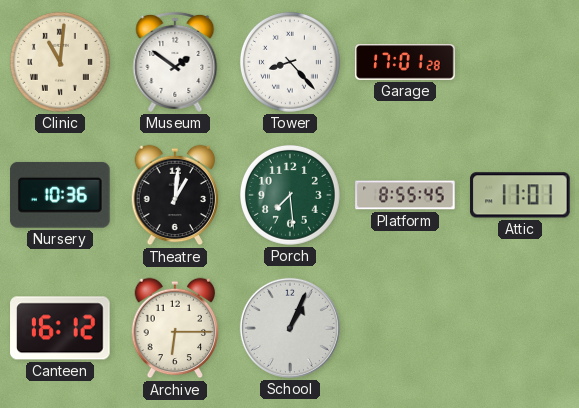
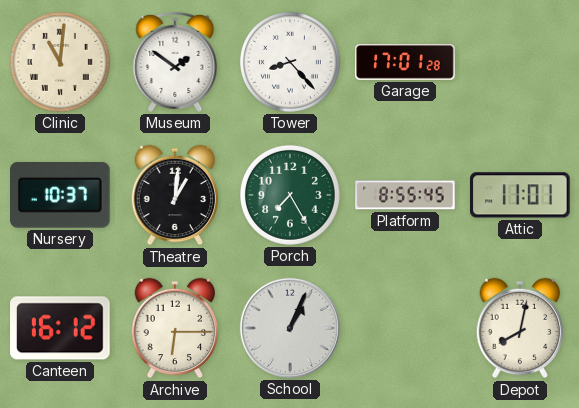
Nursery: 10:36 -> 10:37
Porch: 7:29 -> 7:25
Depot: none -> 8:02
